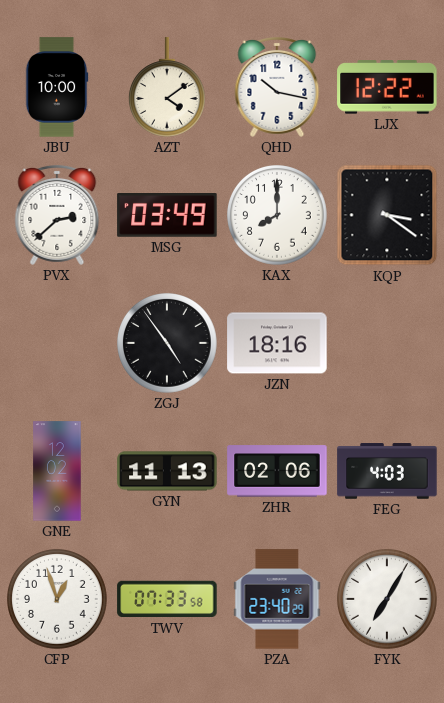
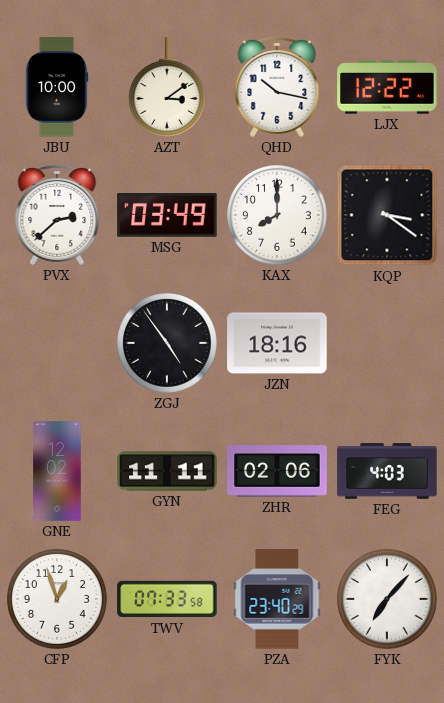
AZT: 4:09 -> 3:09
GYN: 11:13 -> 11:11
FYK: 7:05 -> 7:07
